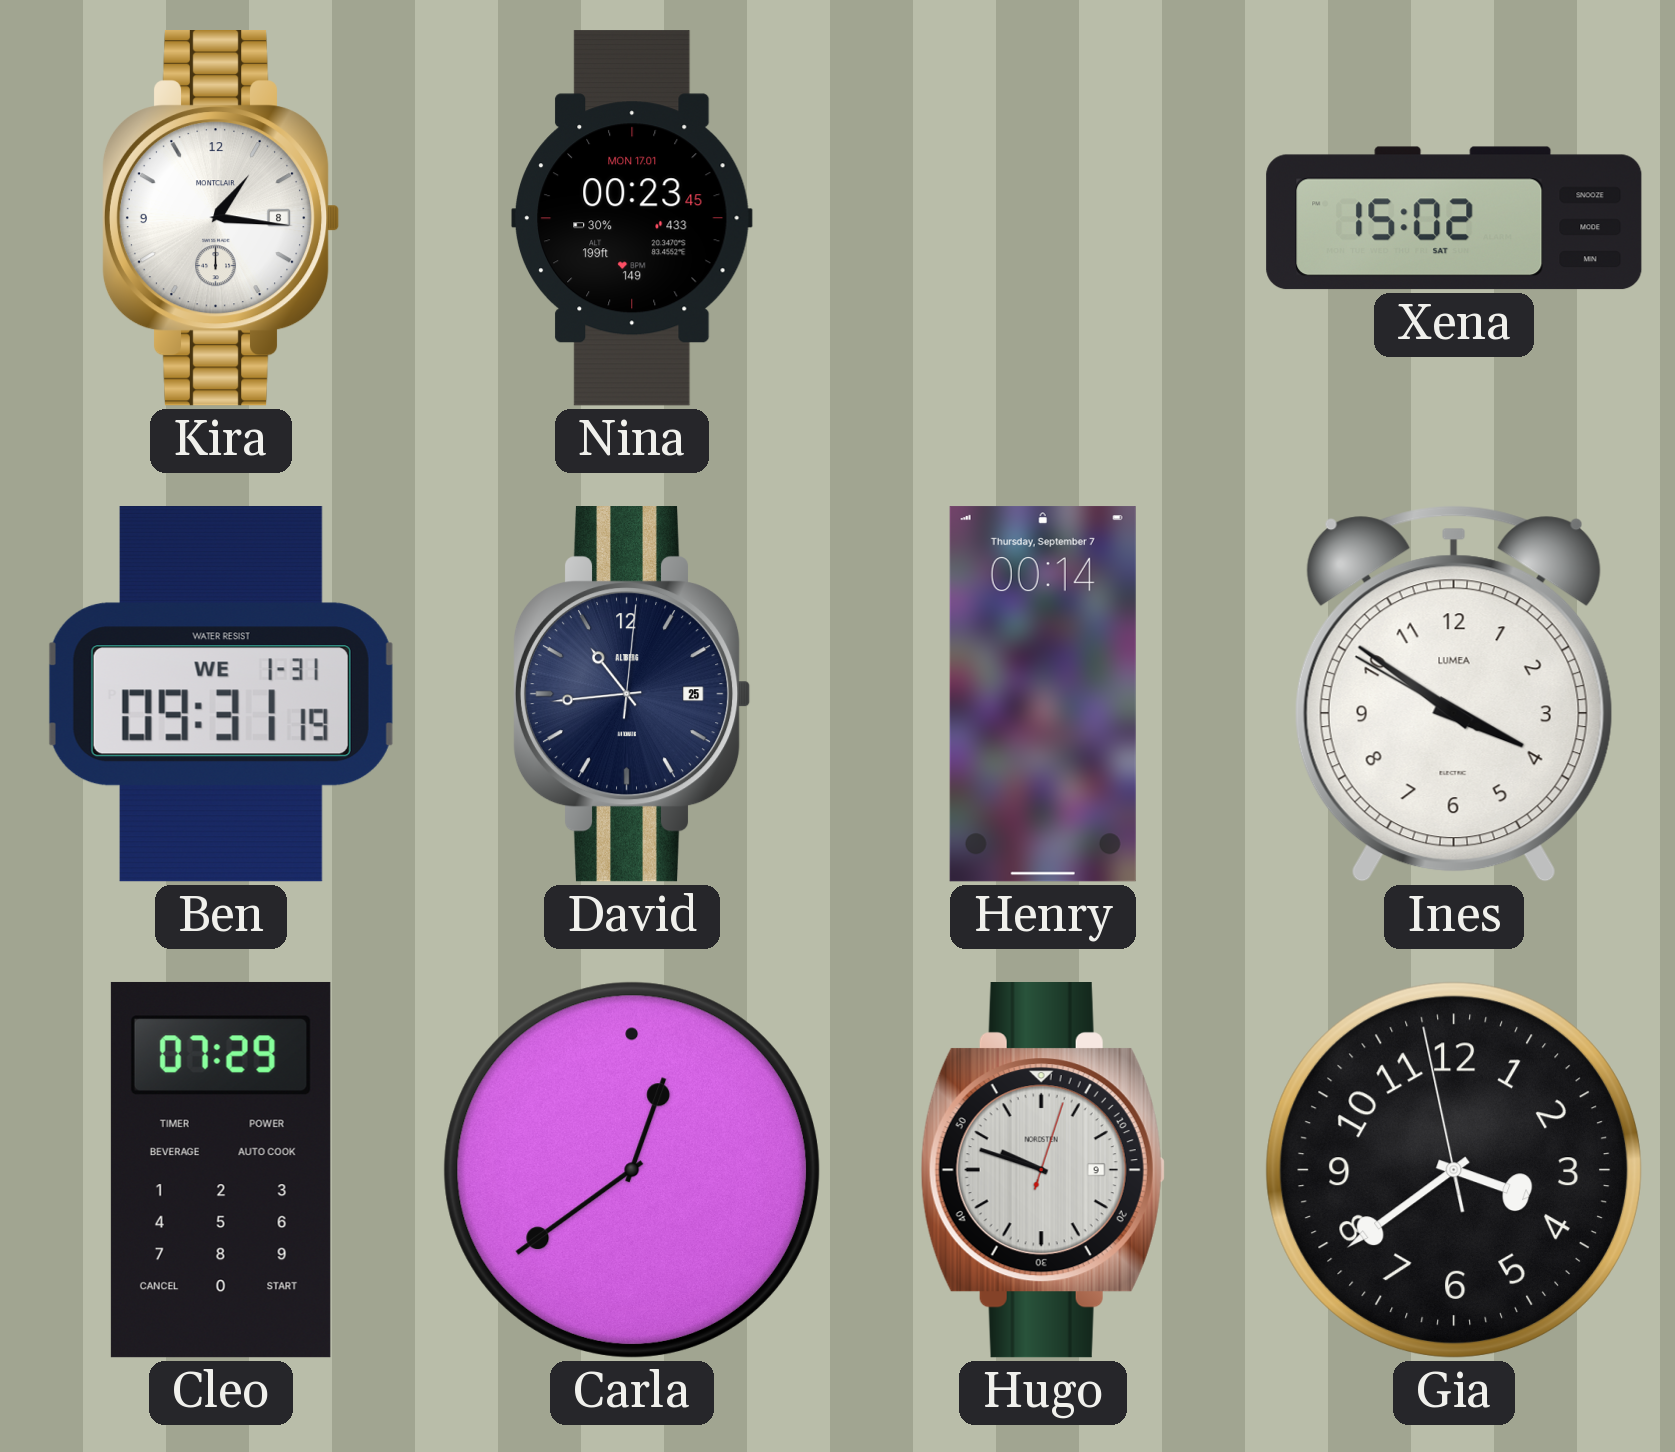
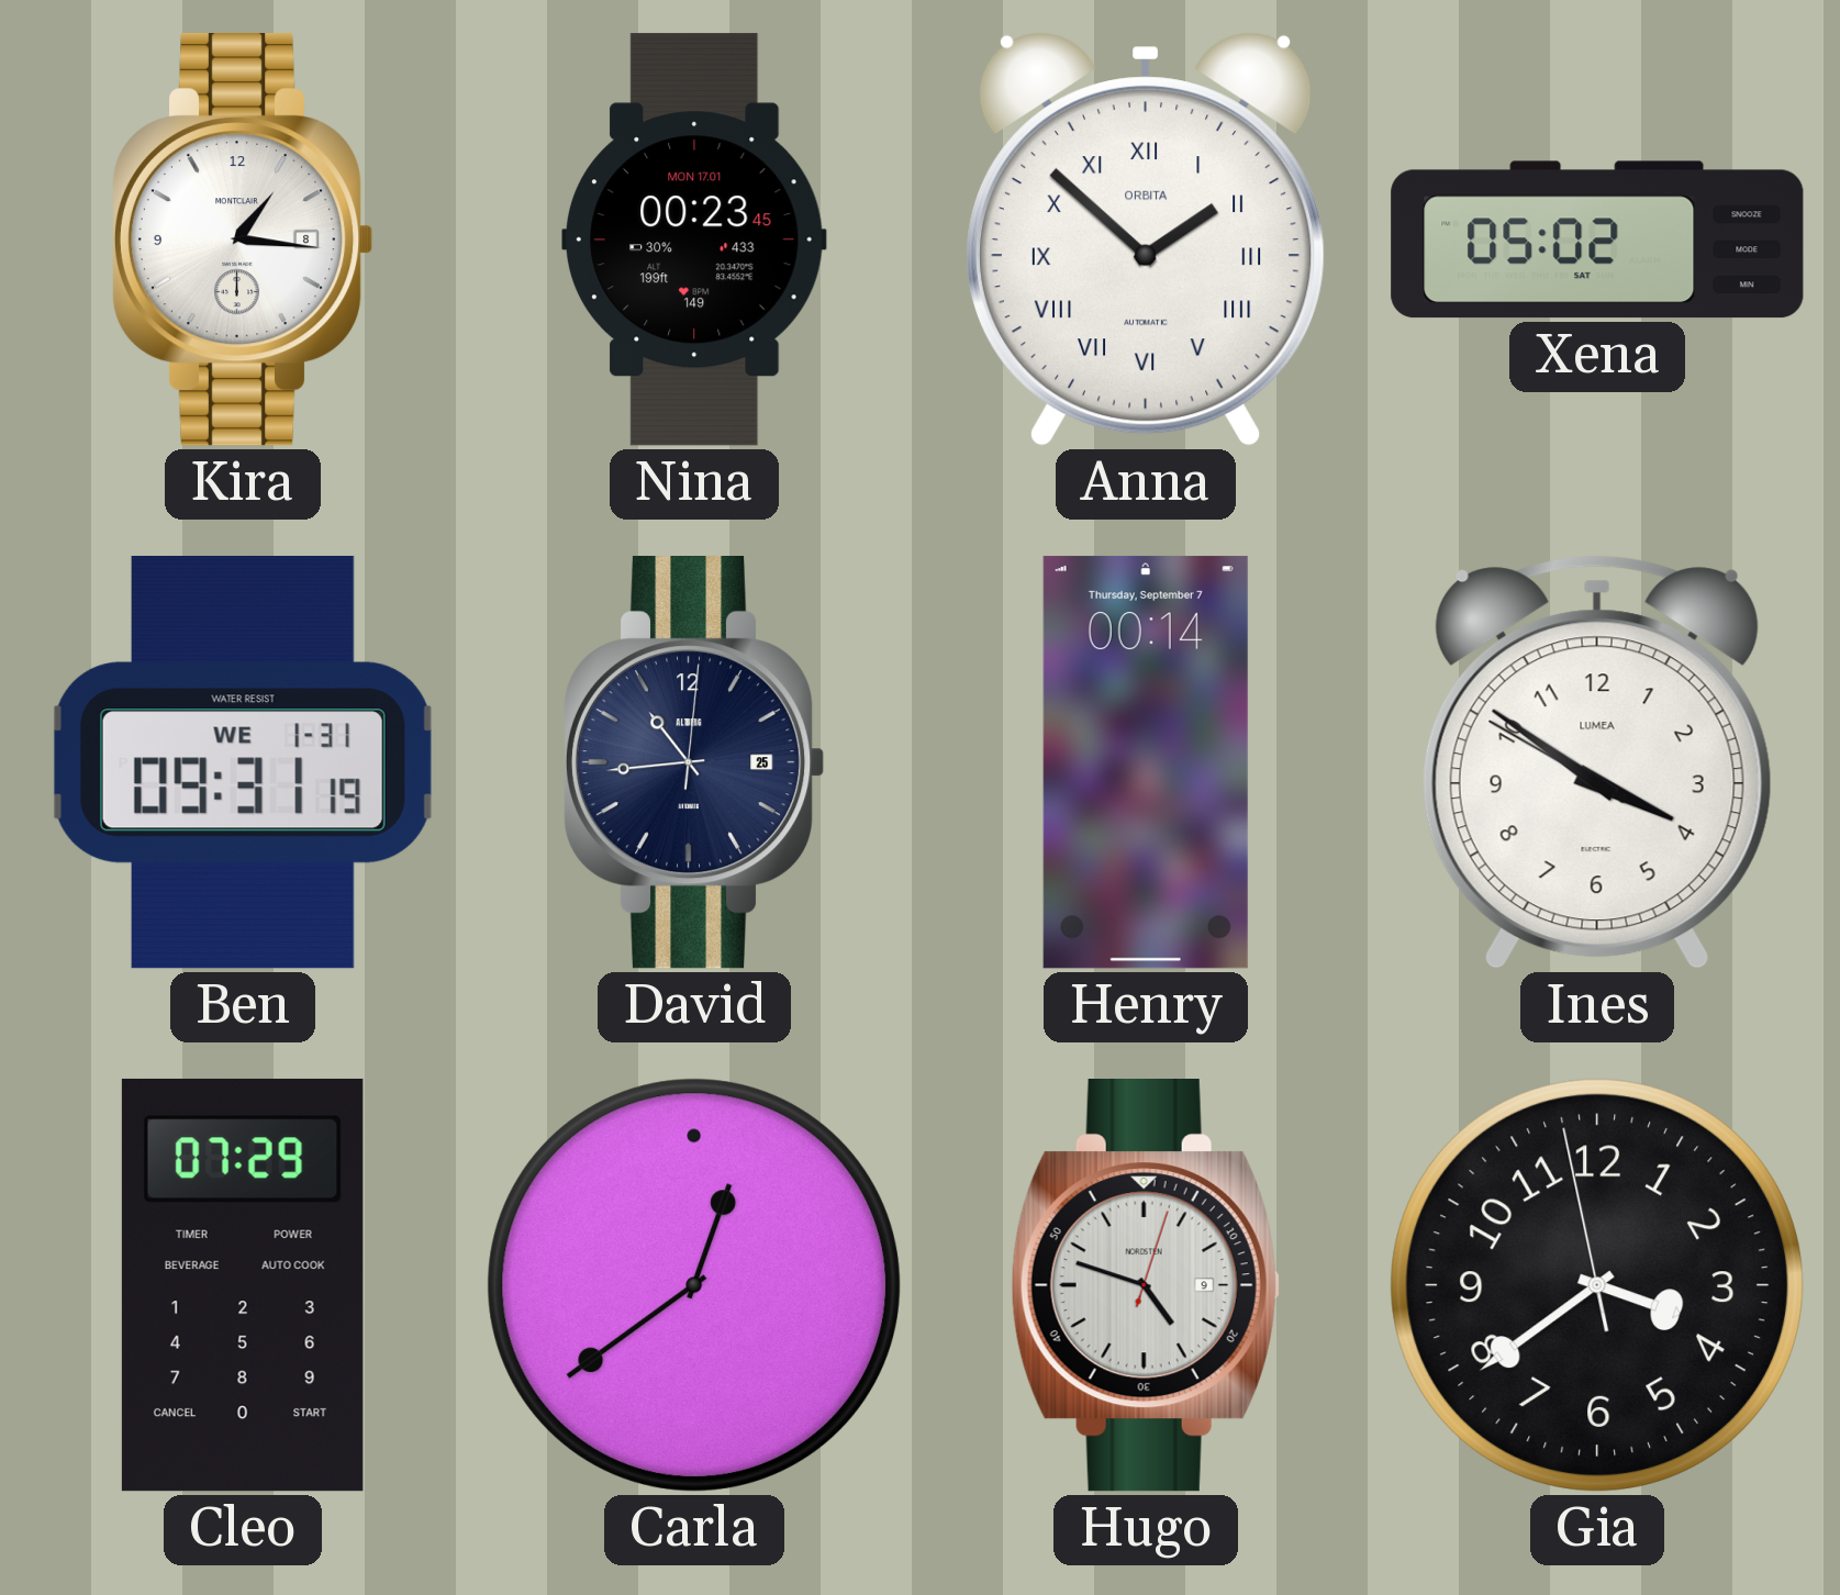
Anna: none -> 1:52
Xena: 15:02 -> 05:02
Hugo: 9:48 -> 4:48
